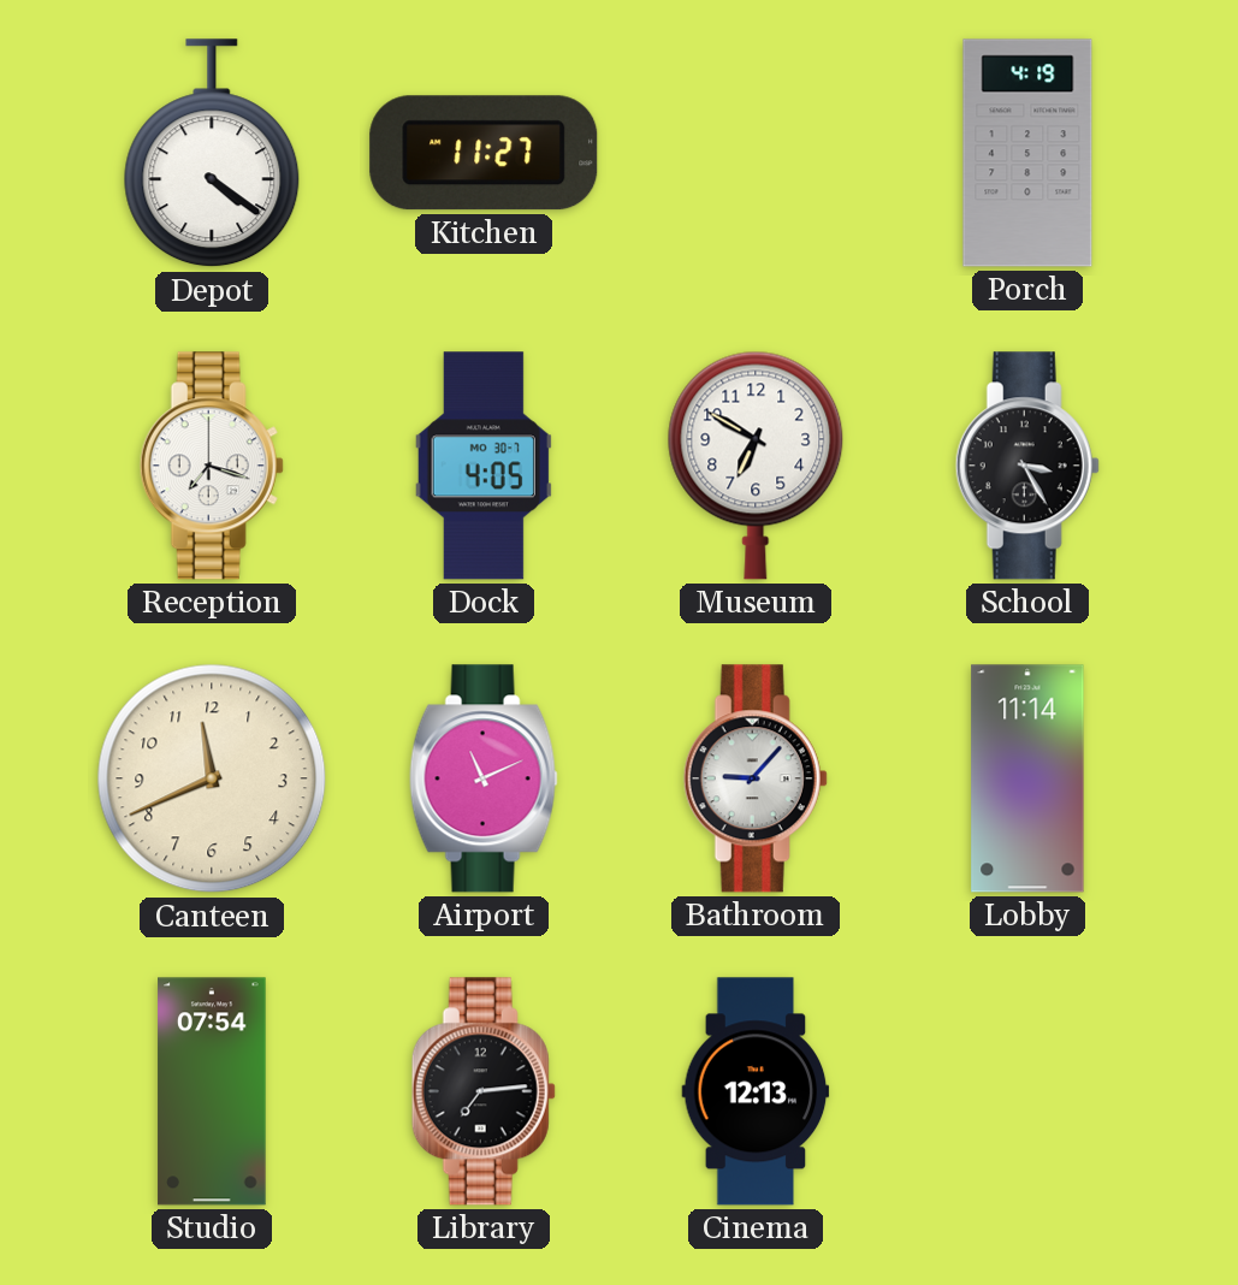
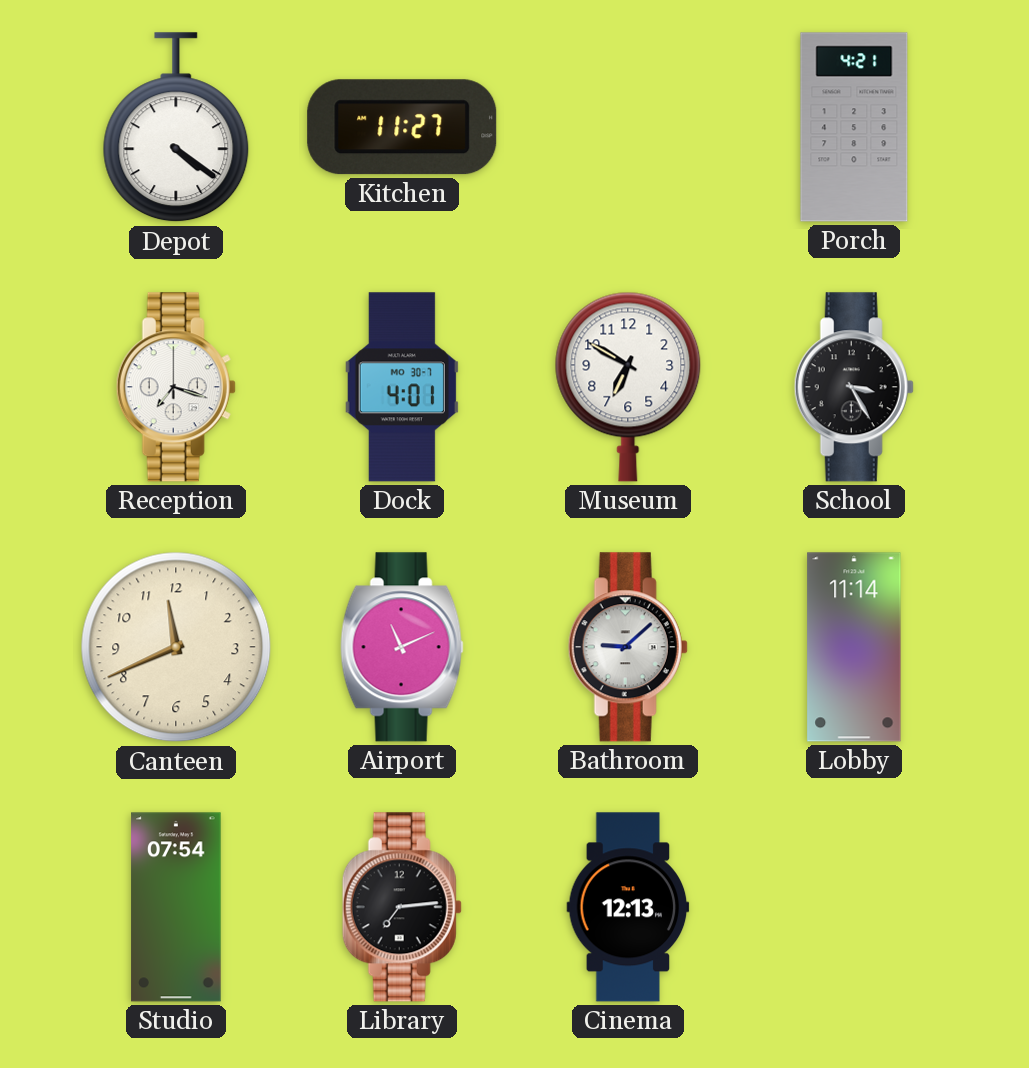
Porch: 4:19 -> 4:21
Dock: 4:05 -> 4:01
Bathroom: 9:07 -> 9:08
